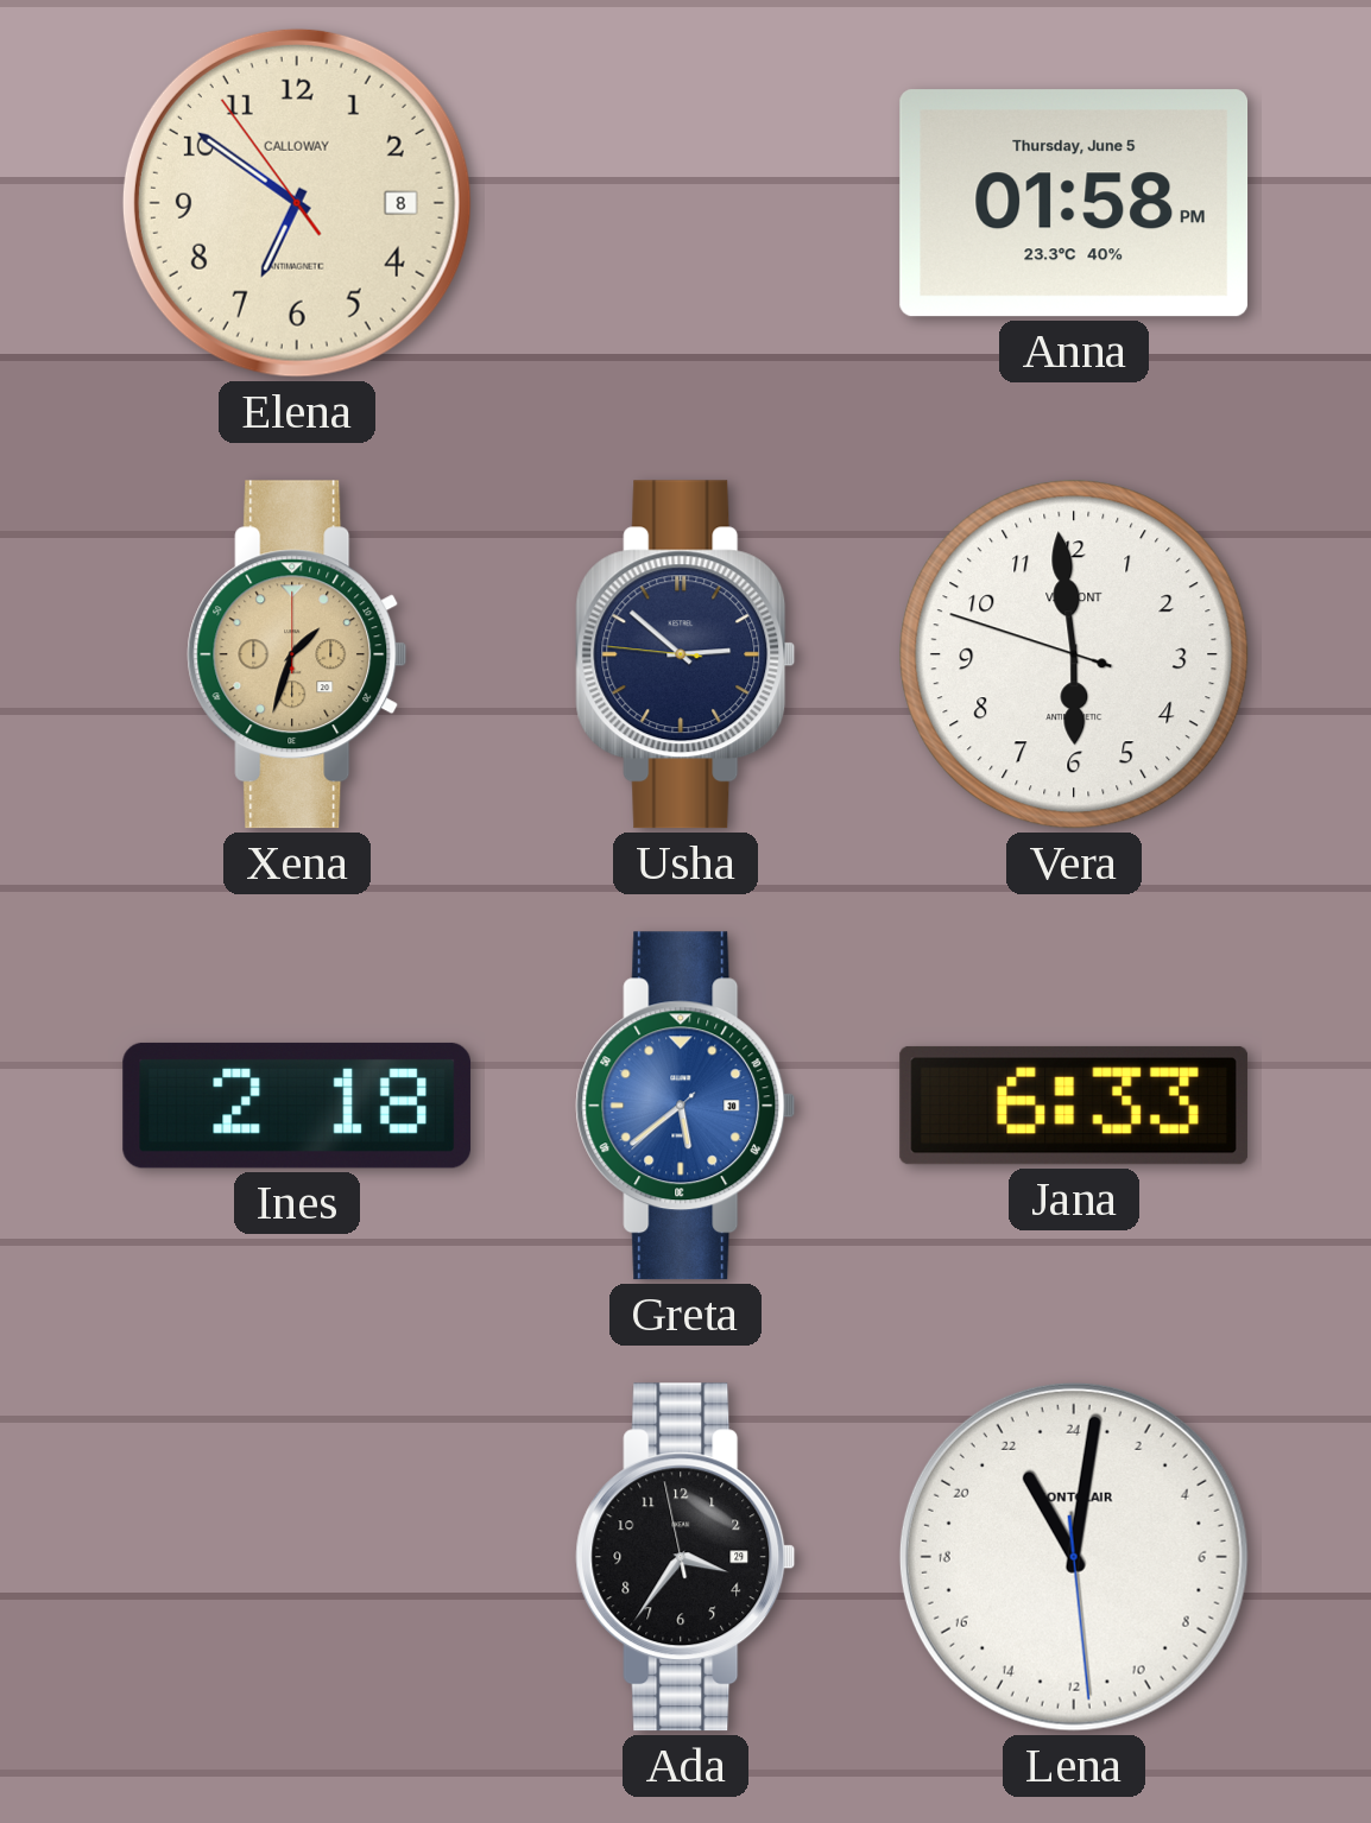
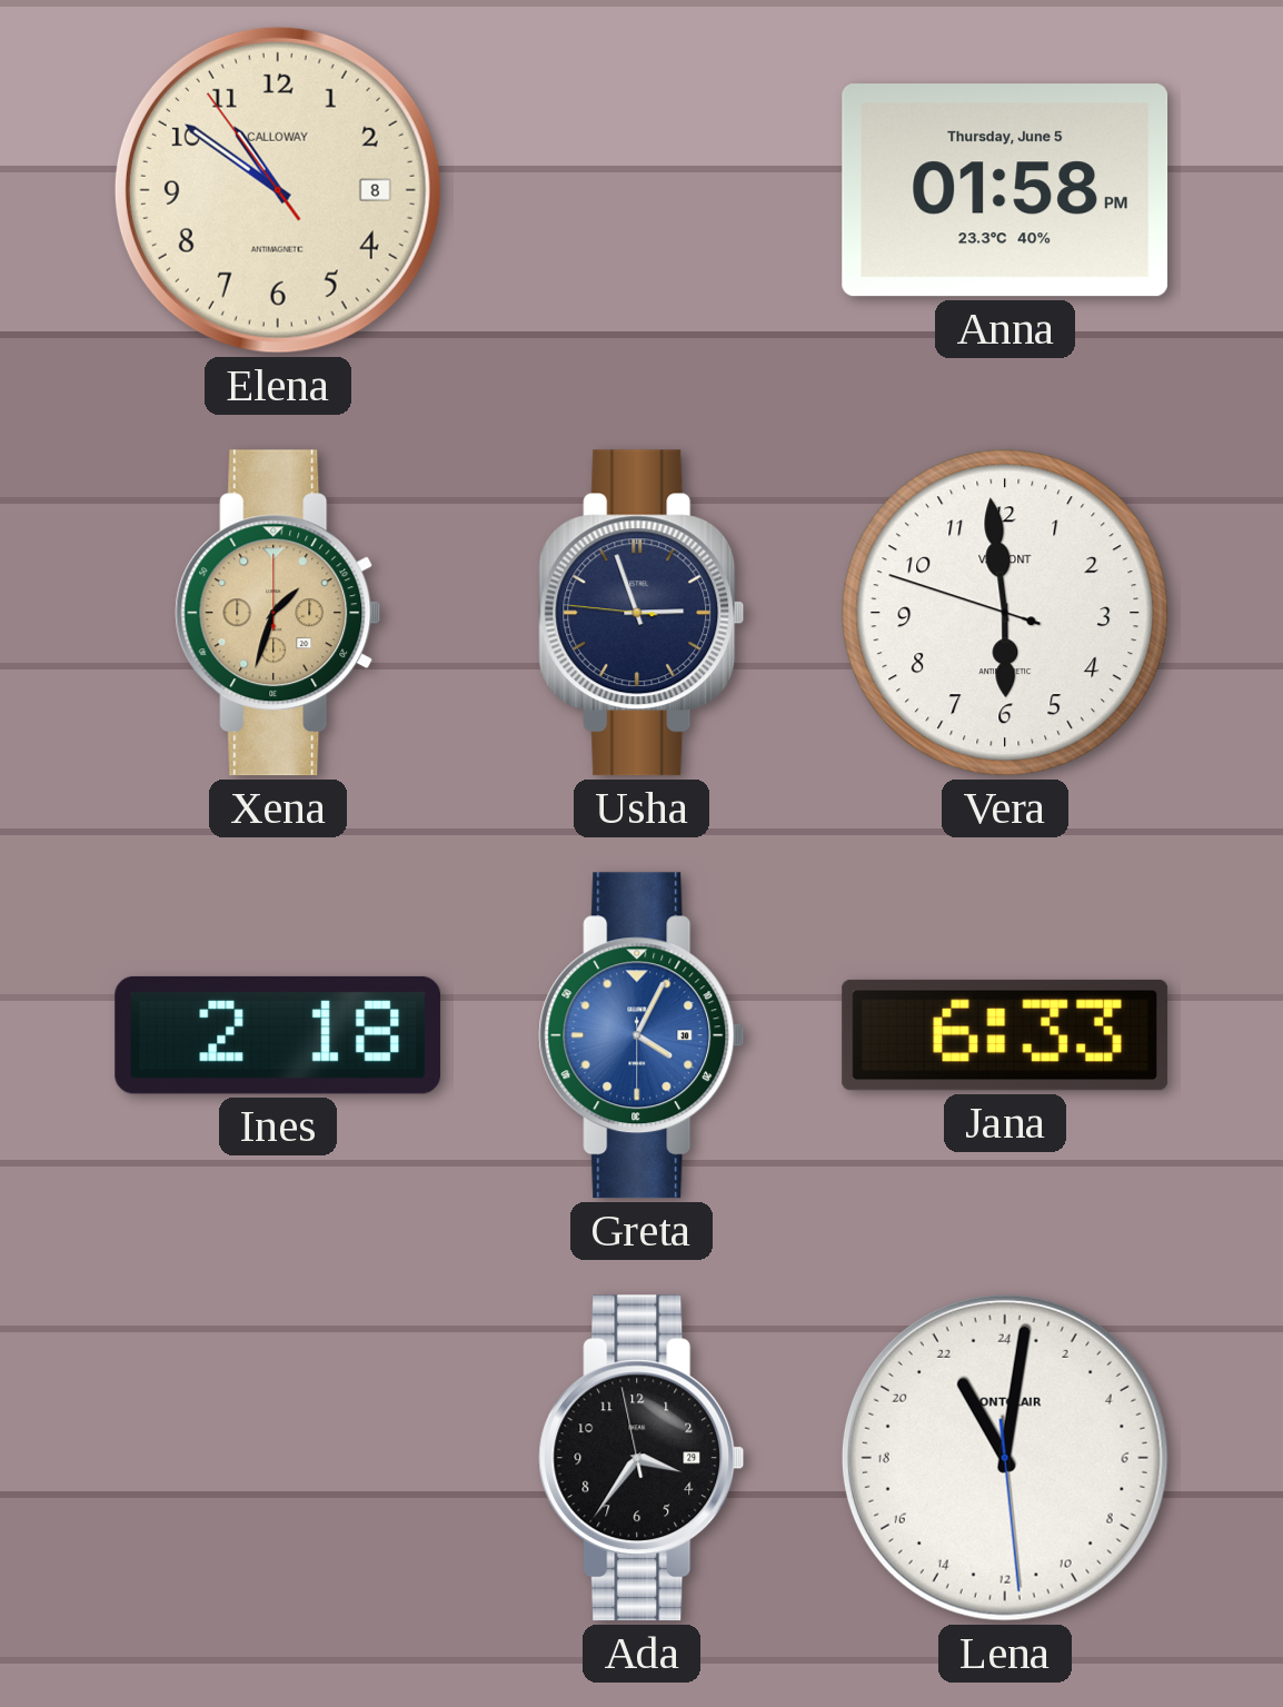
Elena: 6:50 -> 10:50
Usha: 2:51 -> 2:56
Greta: 5:38 -> 4:04
